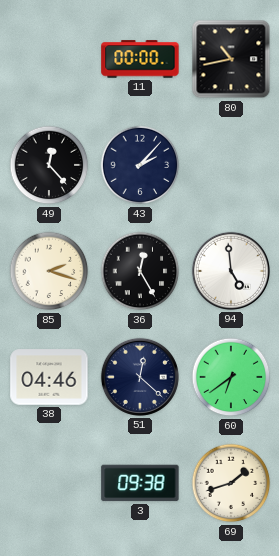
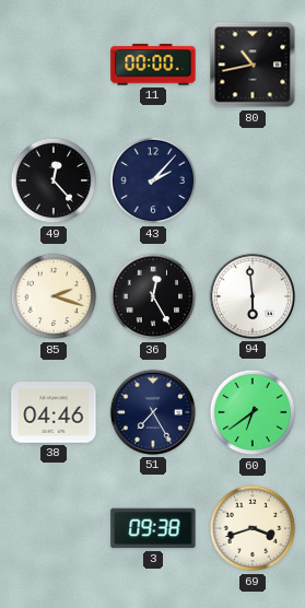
94: 4:59 -> 5:59
51: 12:22 -> 7:25
69: 1:42 -> 3:42
